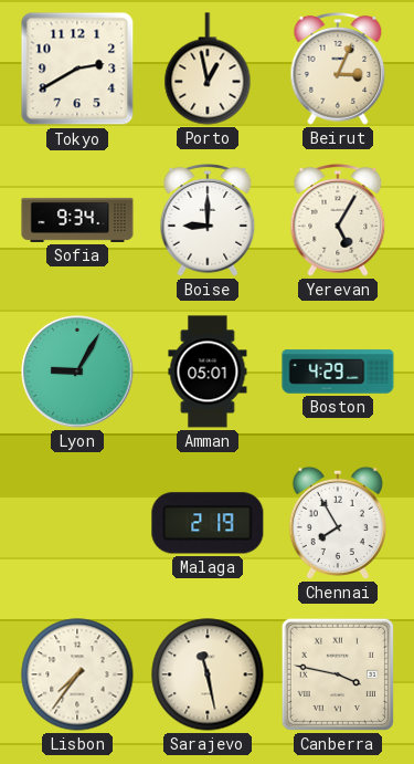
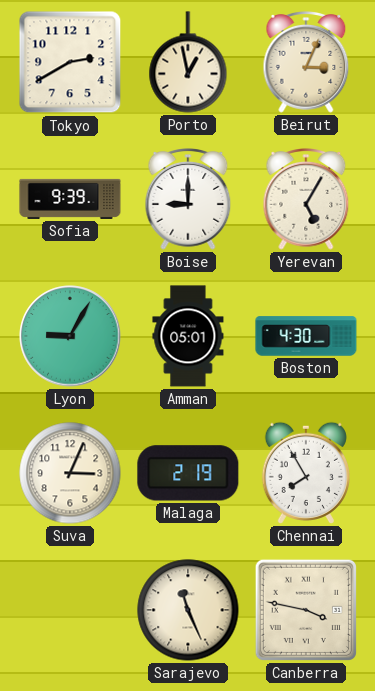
Sofia: 9:34 -> 9:39
Boston: 4:29 -> 4:30
Suva: none -> 3:04
Lisbon: 7:36 -> none
Sarajevo: 11:28 -> 11:26
